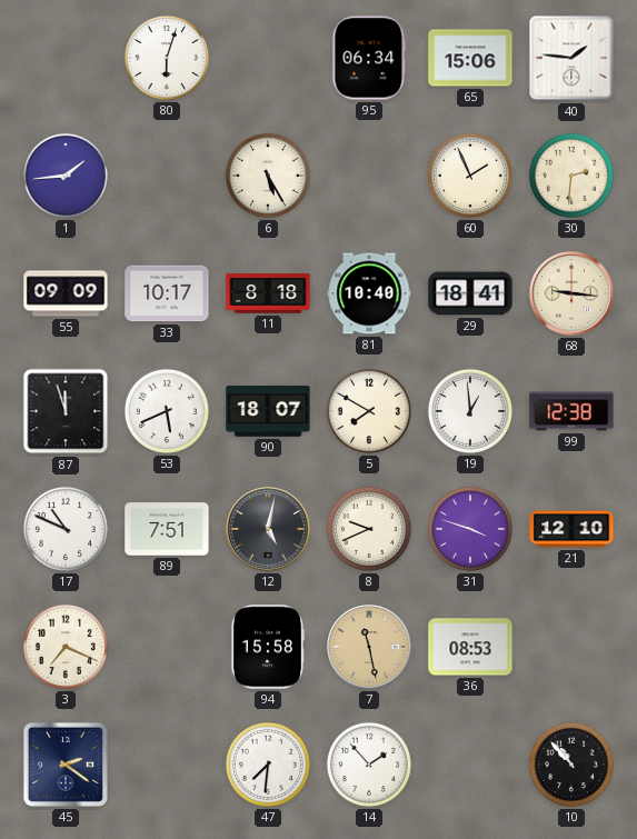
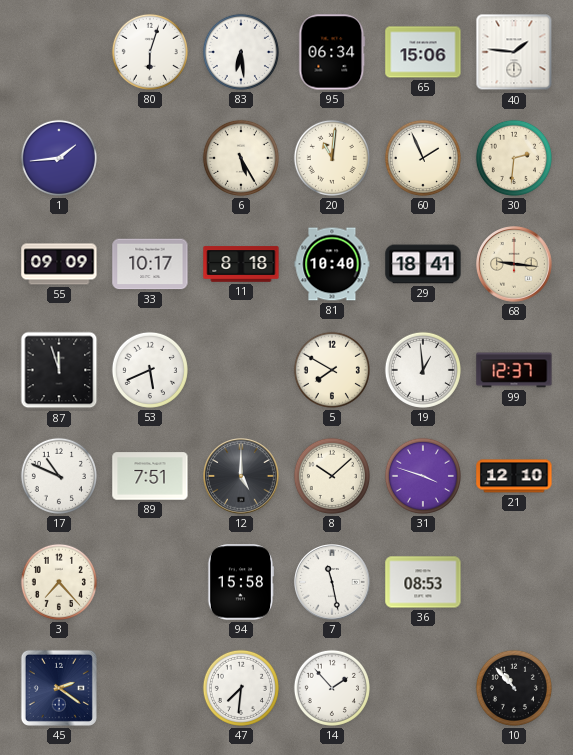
83: none -> 6:29
20: none -> 11:01
90: 18:07 -> none
99: 12:38 -> 12:37
12: 5:02 -> 5:00
8: 9:41 -> 10:08
3: 7:19 -> 7:23
7 dial: champagne -> white
